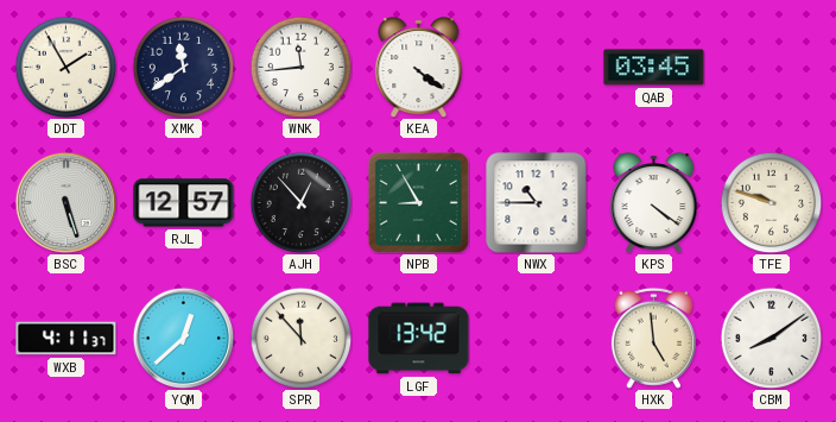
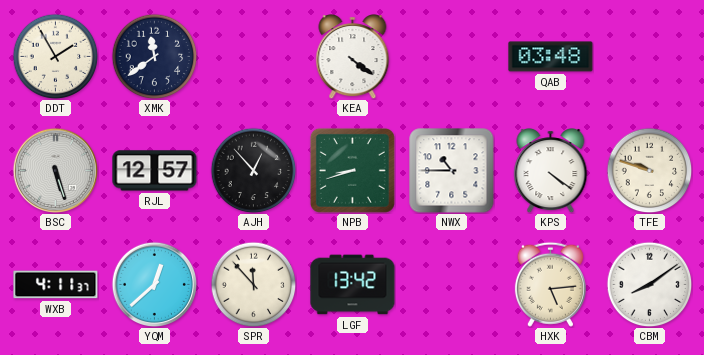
WNK: 11:44 -> none
QAB: 03:45 -> 03:48
NPB: 8:55 -> 8:42
HXK: 4:59 -> 5:14
